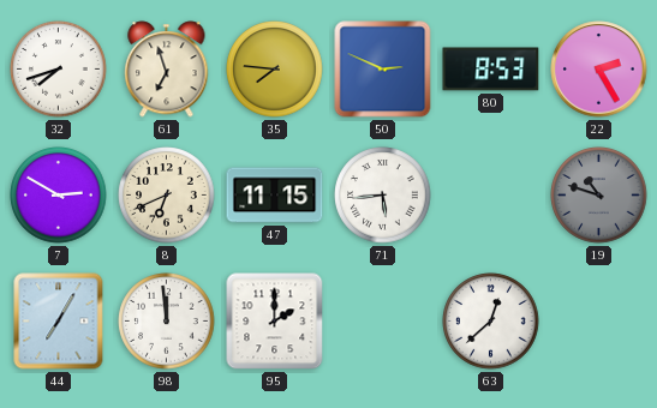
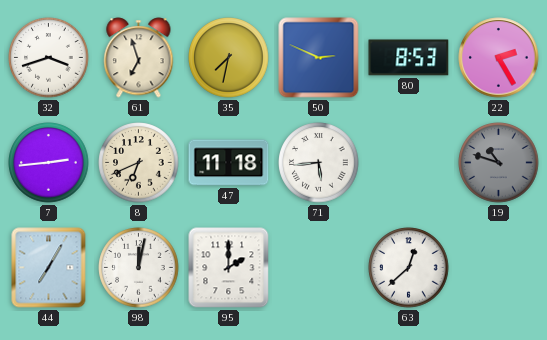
32: 7:42 -> 3:42
35: 7:46 -> 7:32
7: 2:50 -> 2:44
47: 11:15 -> 11:18
98: 11:59 -> 12:02
